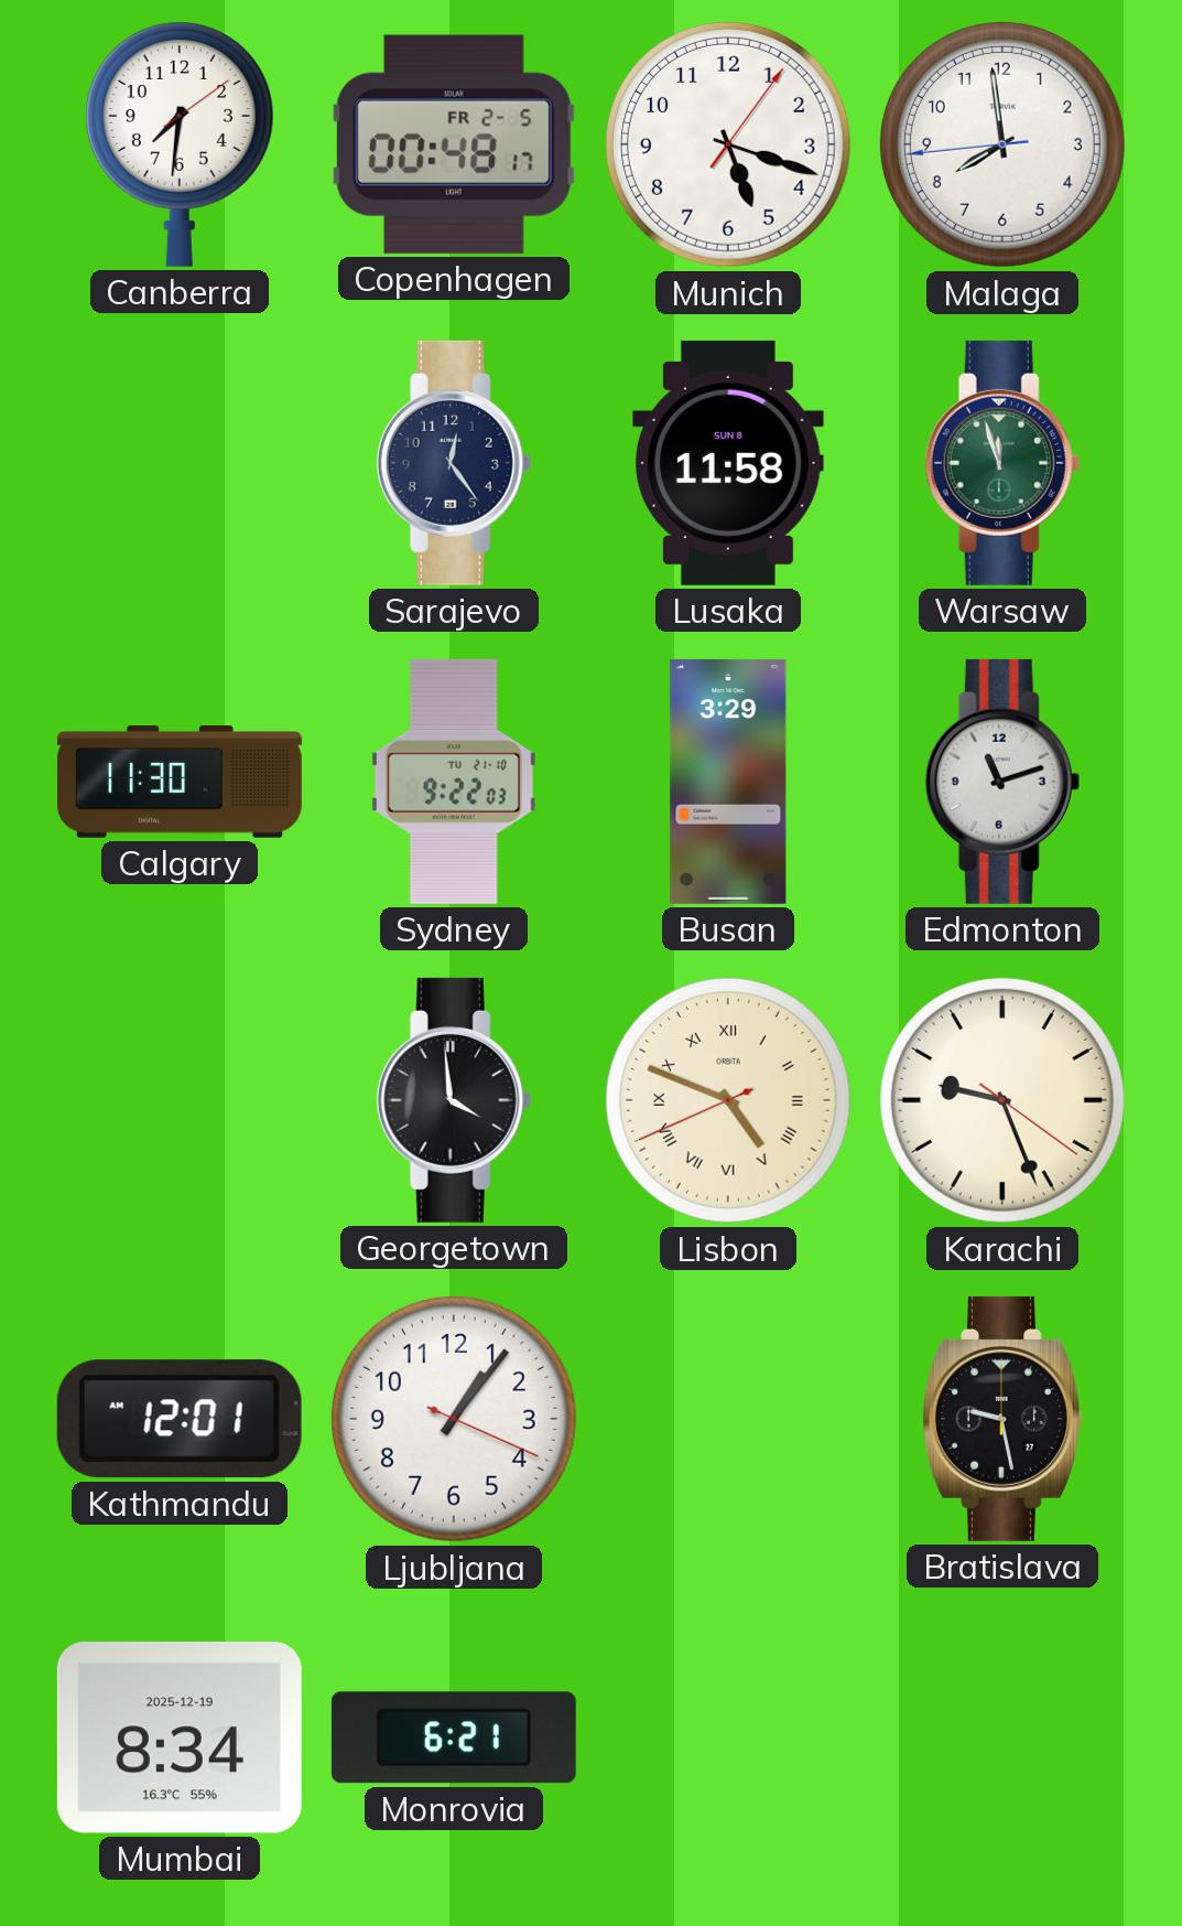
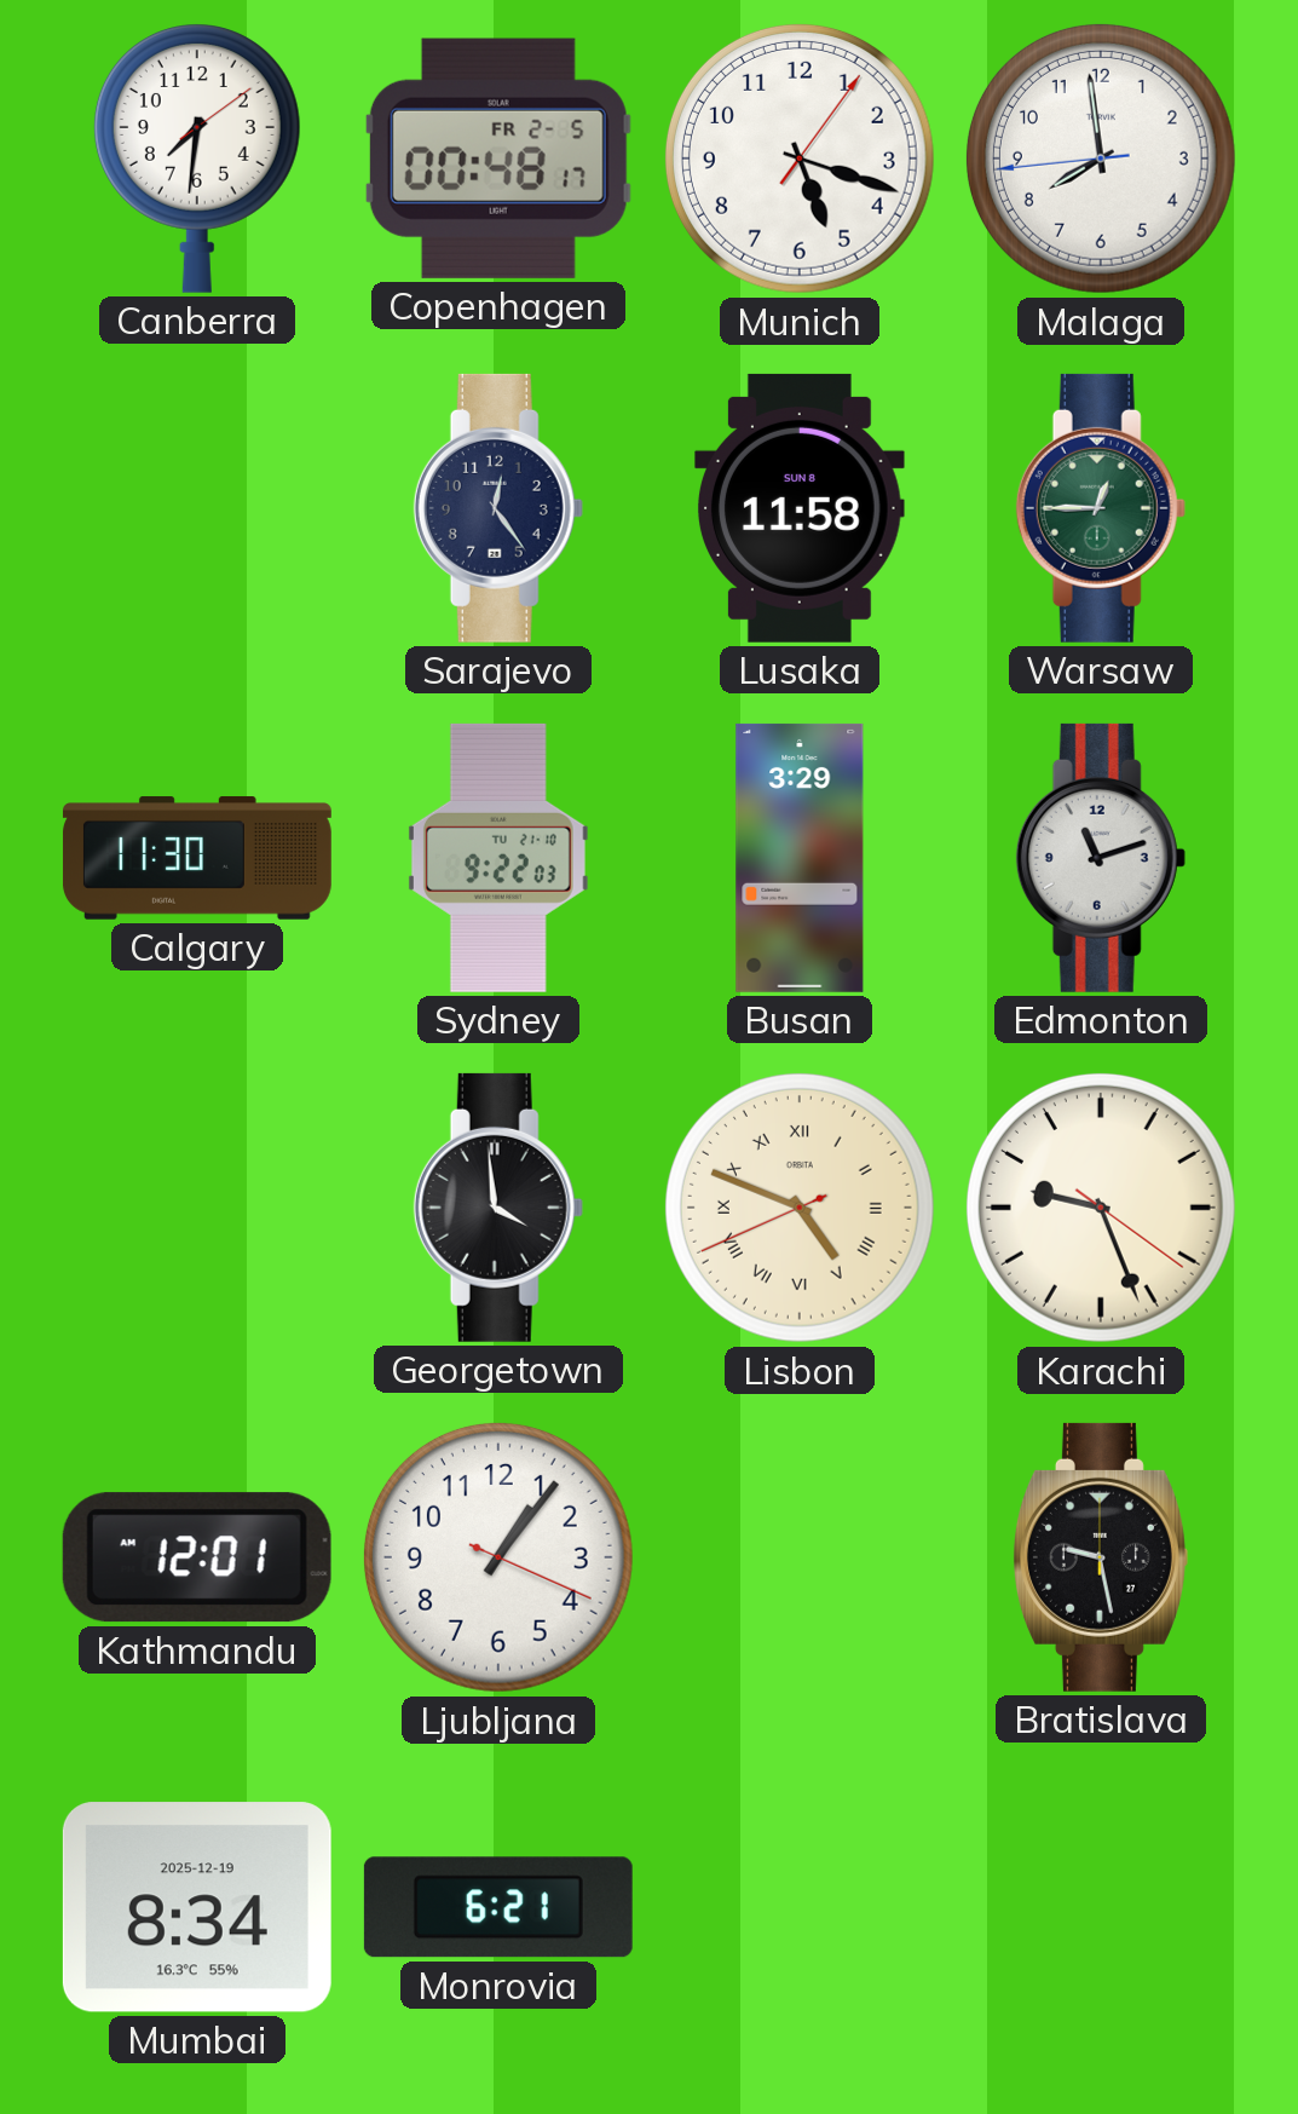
Warsaw: 11:57 -> 12:45
